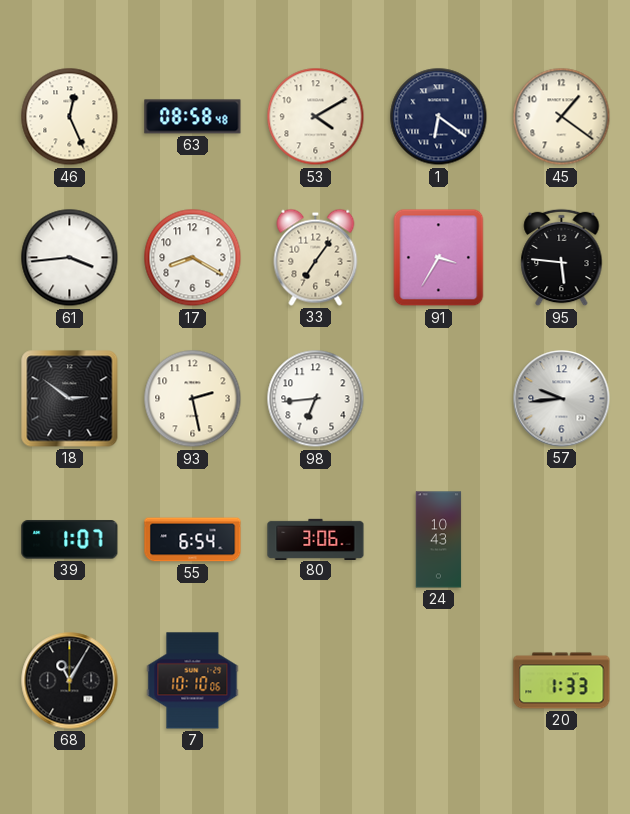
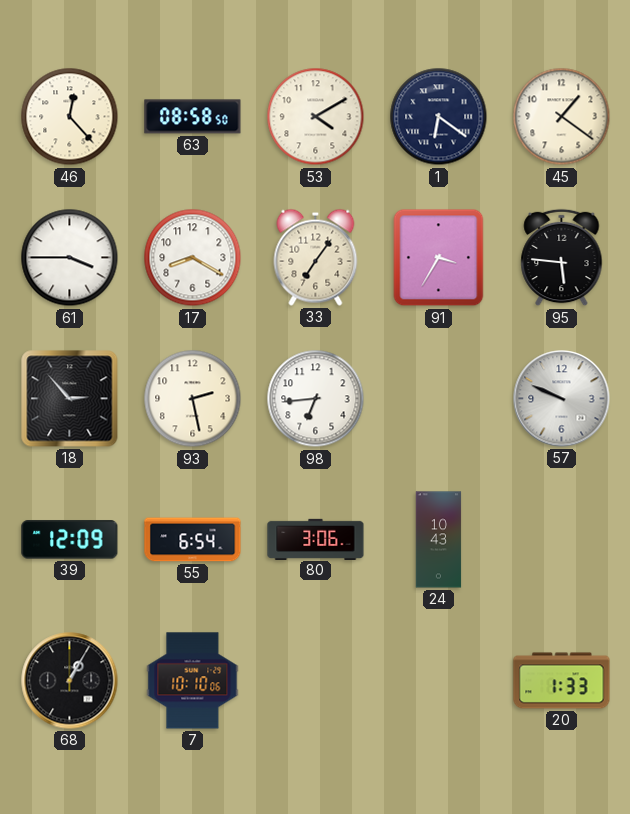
46: 12:26 -> 12:23
63: 08:58:48 -> 08:58:50
61: 3:44 -> 3:45
18: 2:51 -> 2:53
57: 9:44 -> 9:49
39: 1:07 -> 12:09
68: 11:05 -> 1:05
